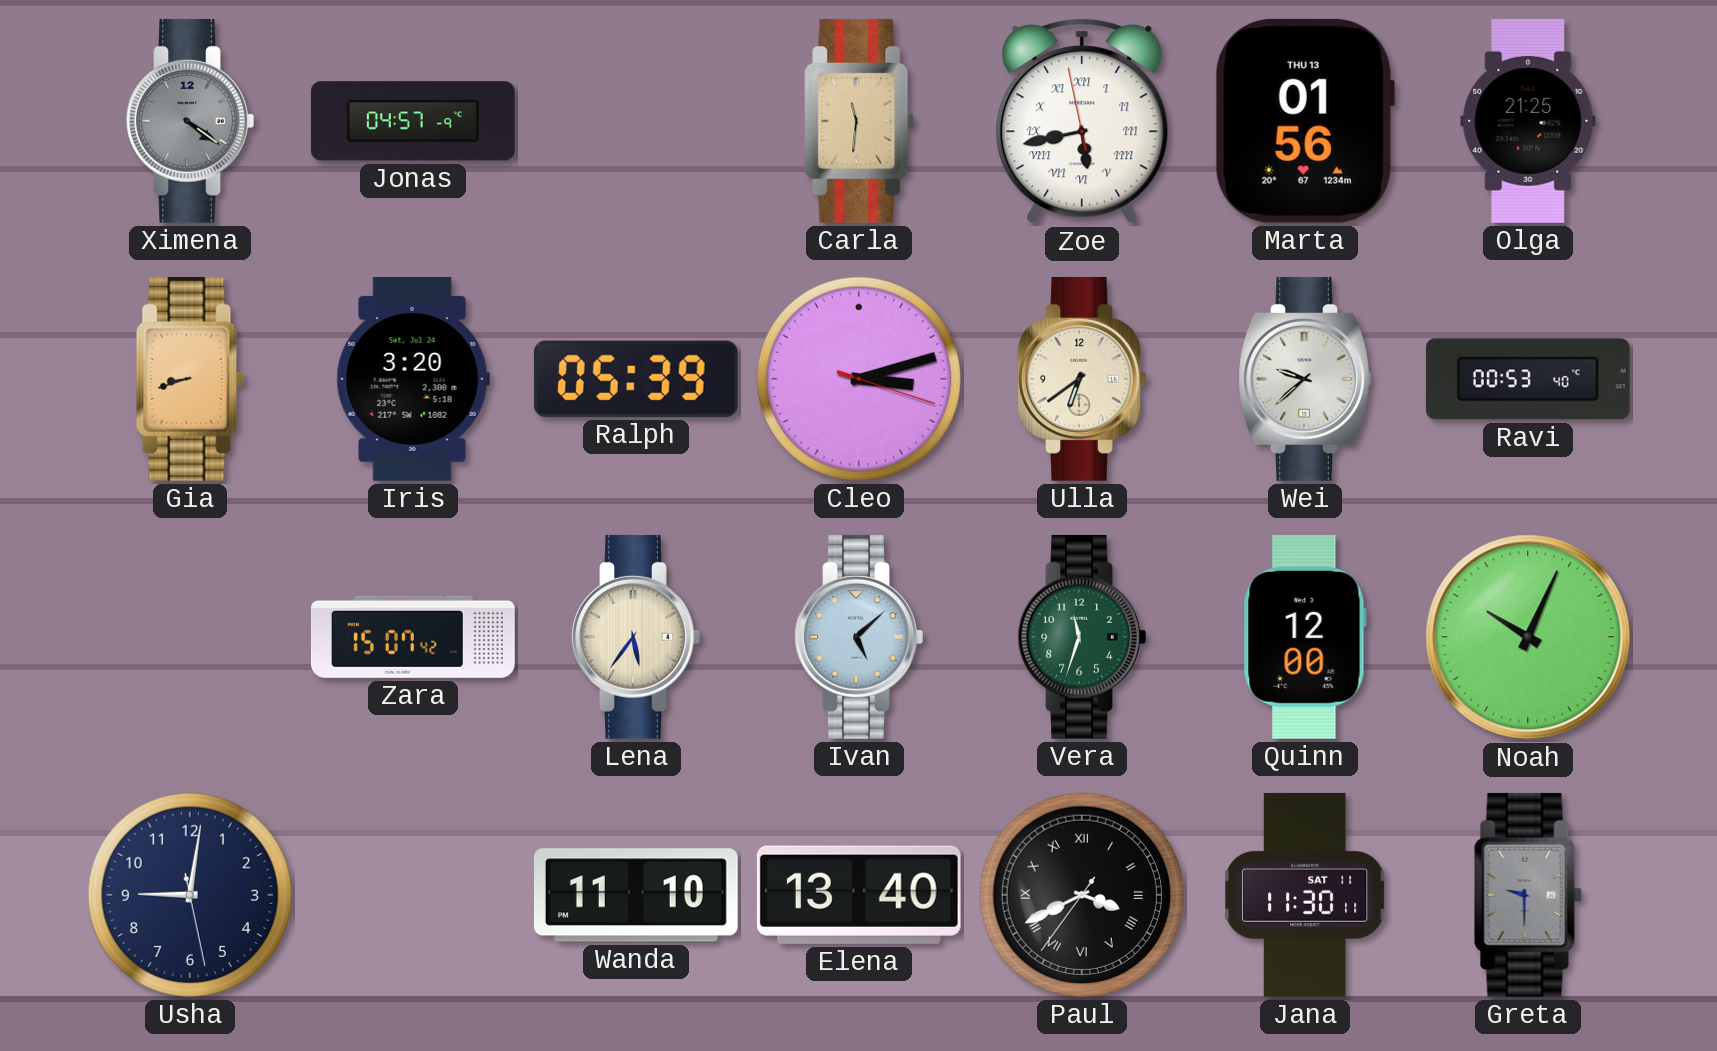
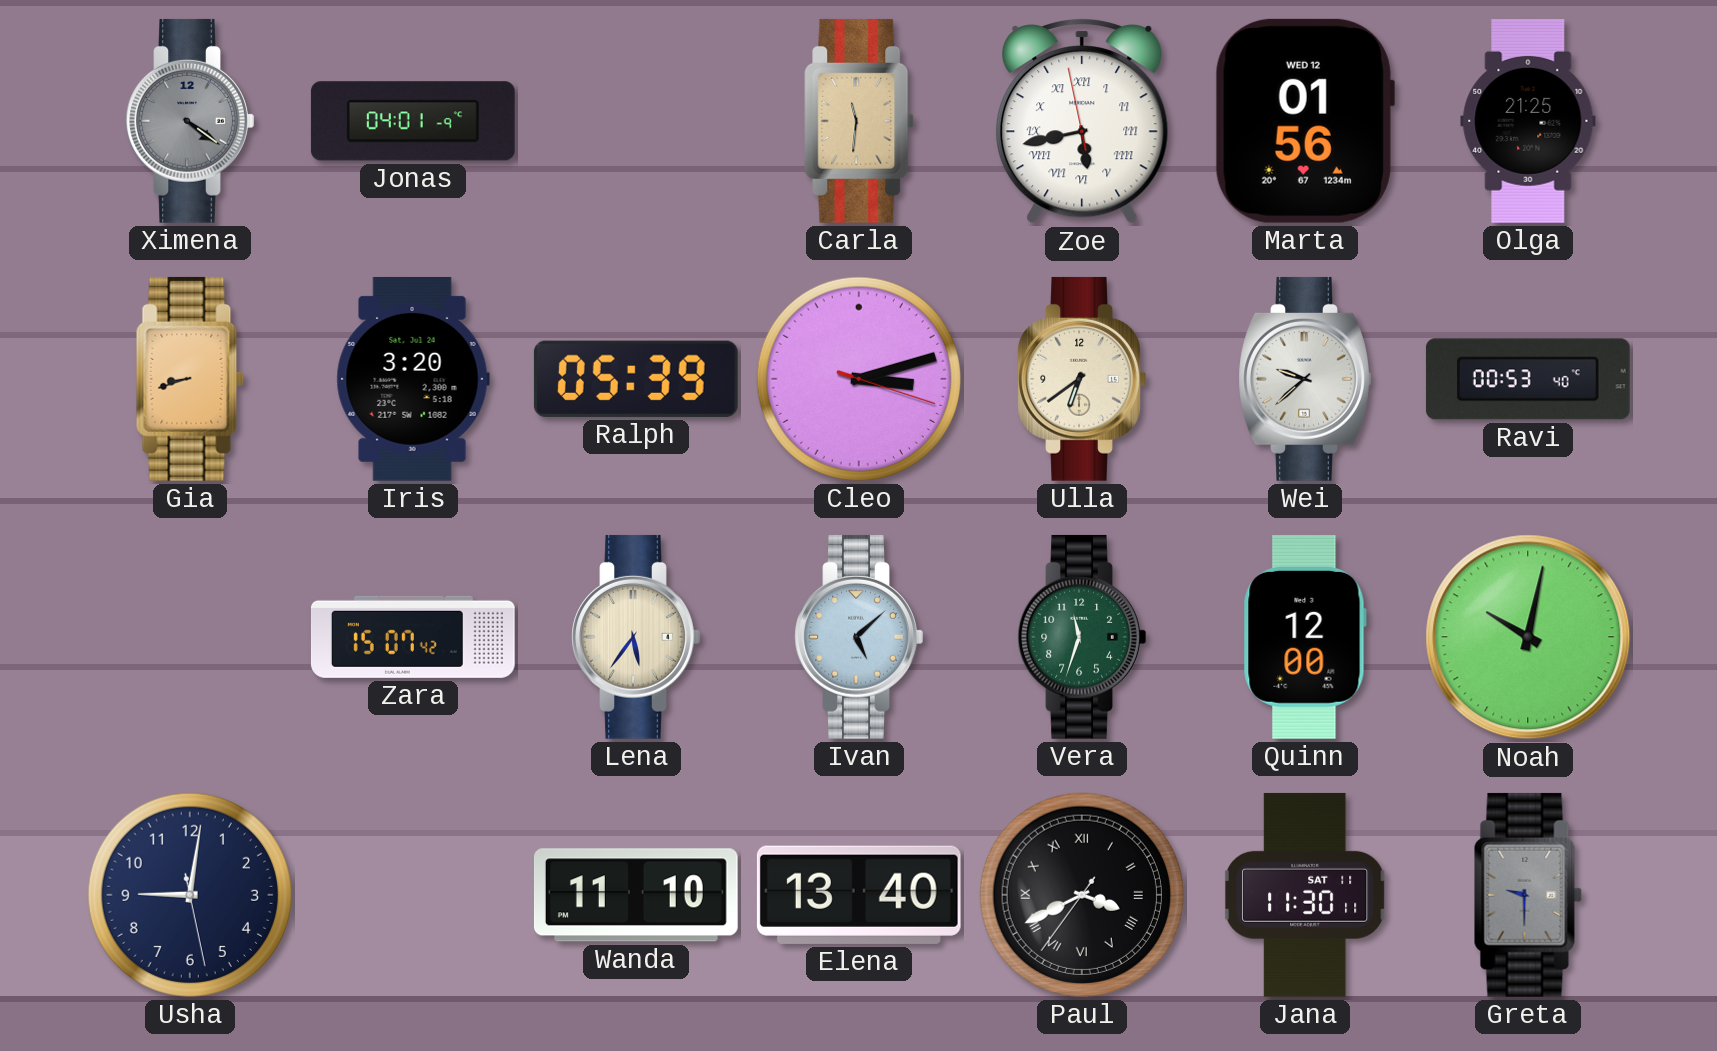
Jonas: 04:57 -> 04:01
Marta date: THU 13 -> WED 12
Noah: 10:04 -> 10:02
